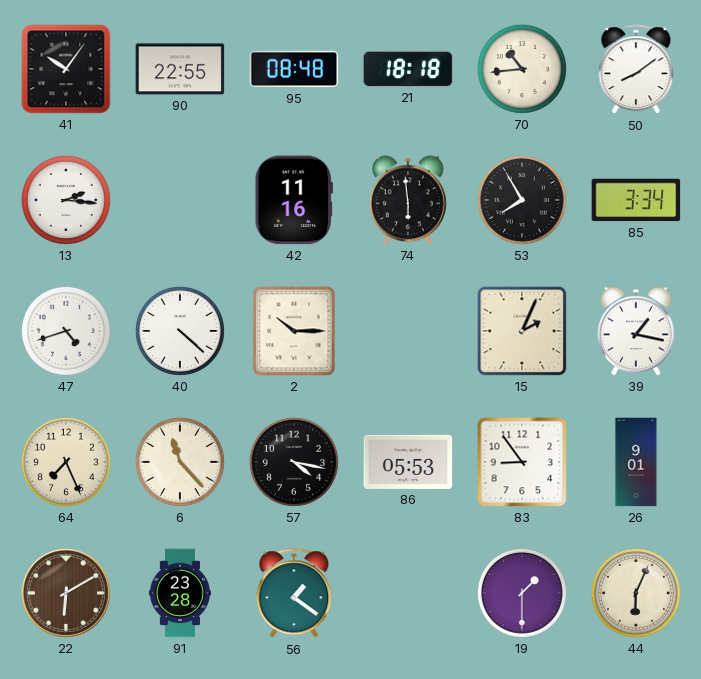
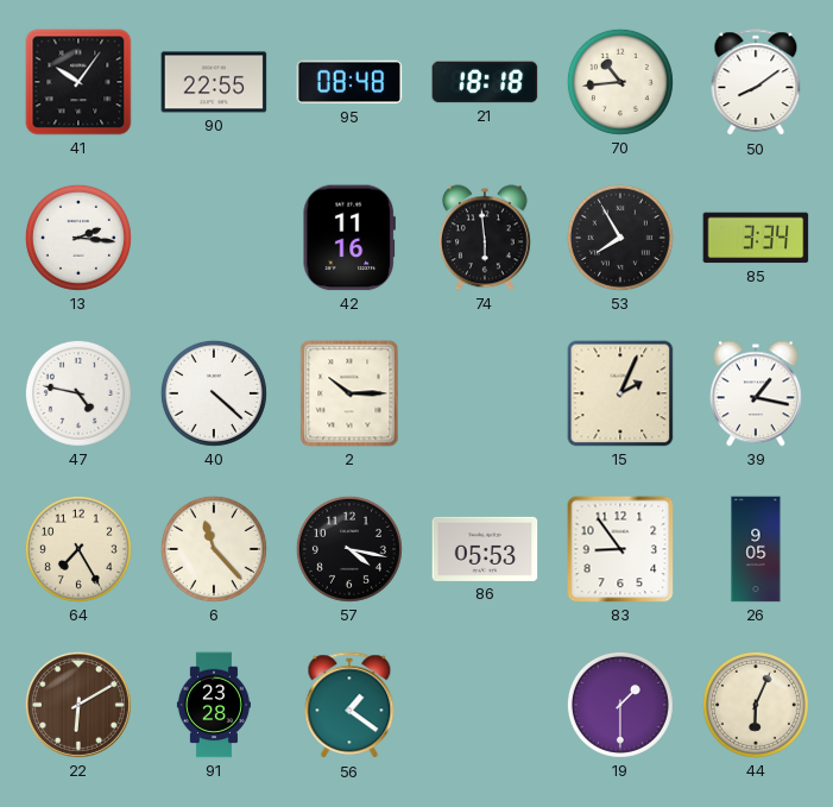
47: 4:42 -> 4:47
64: 7:26 -> 7:25
26: 9:01 -> 9:05
